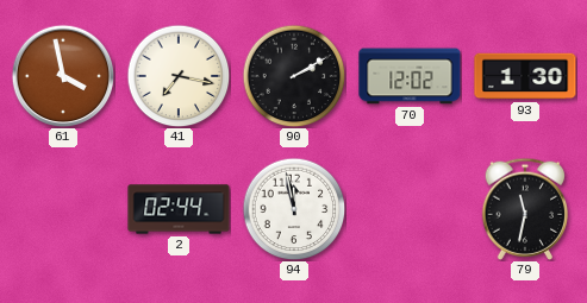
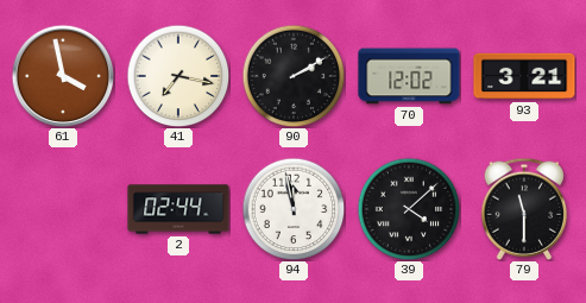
93: 1:30 -> 3:21
39: none -> 4:08
79: 11:32 -> 11:30
